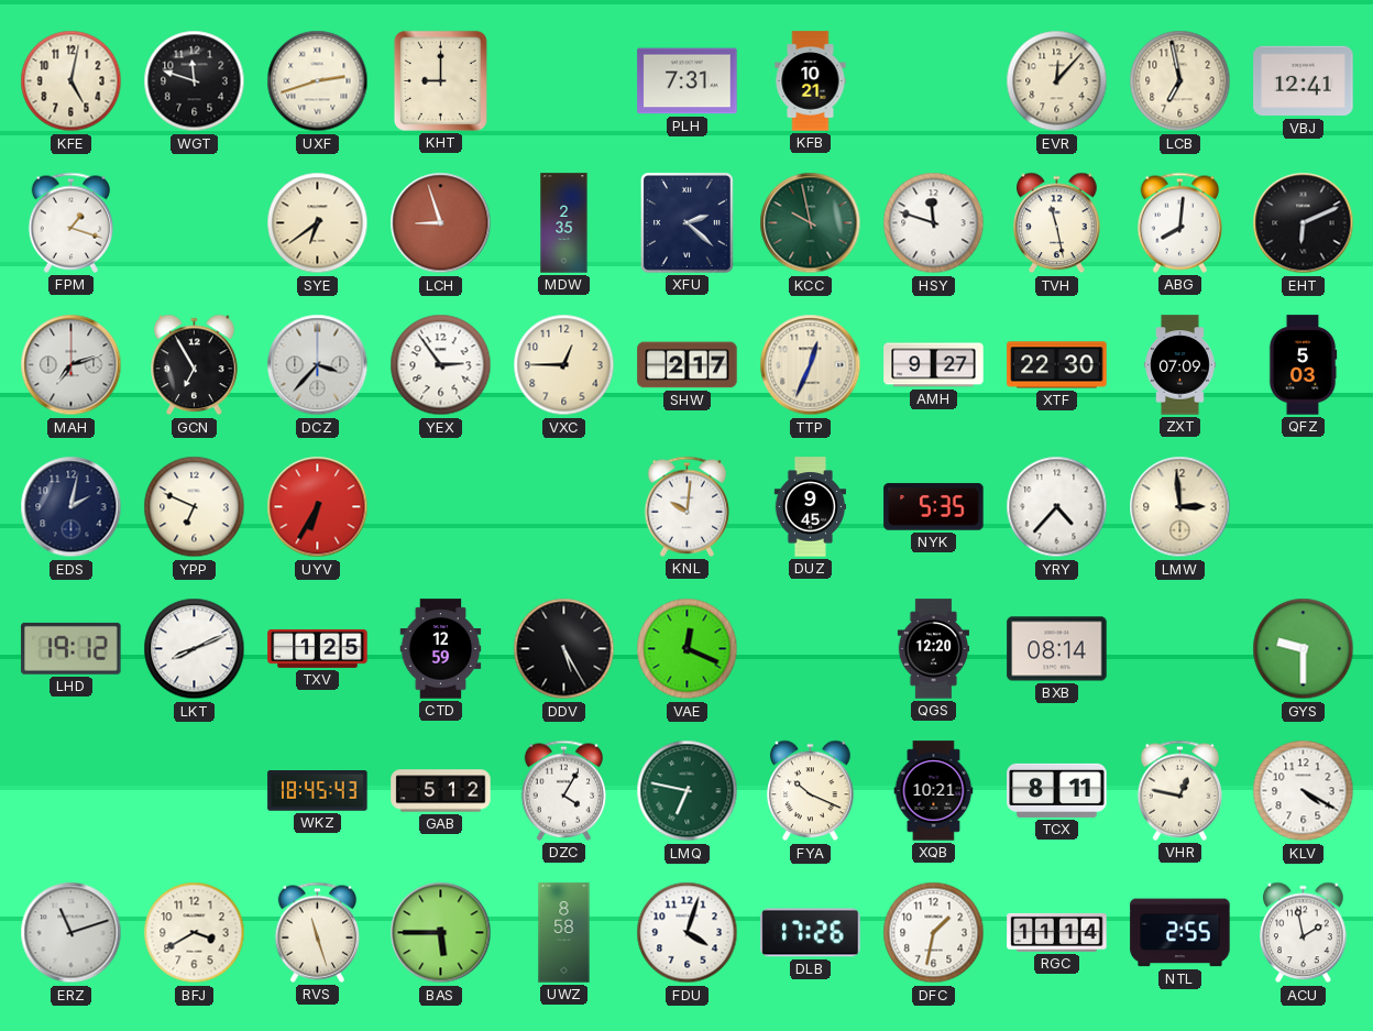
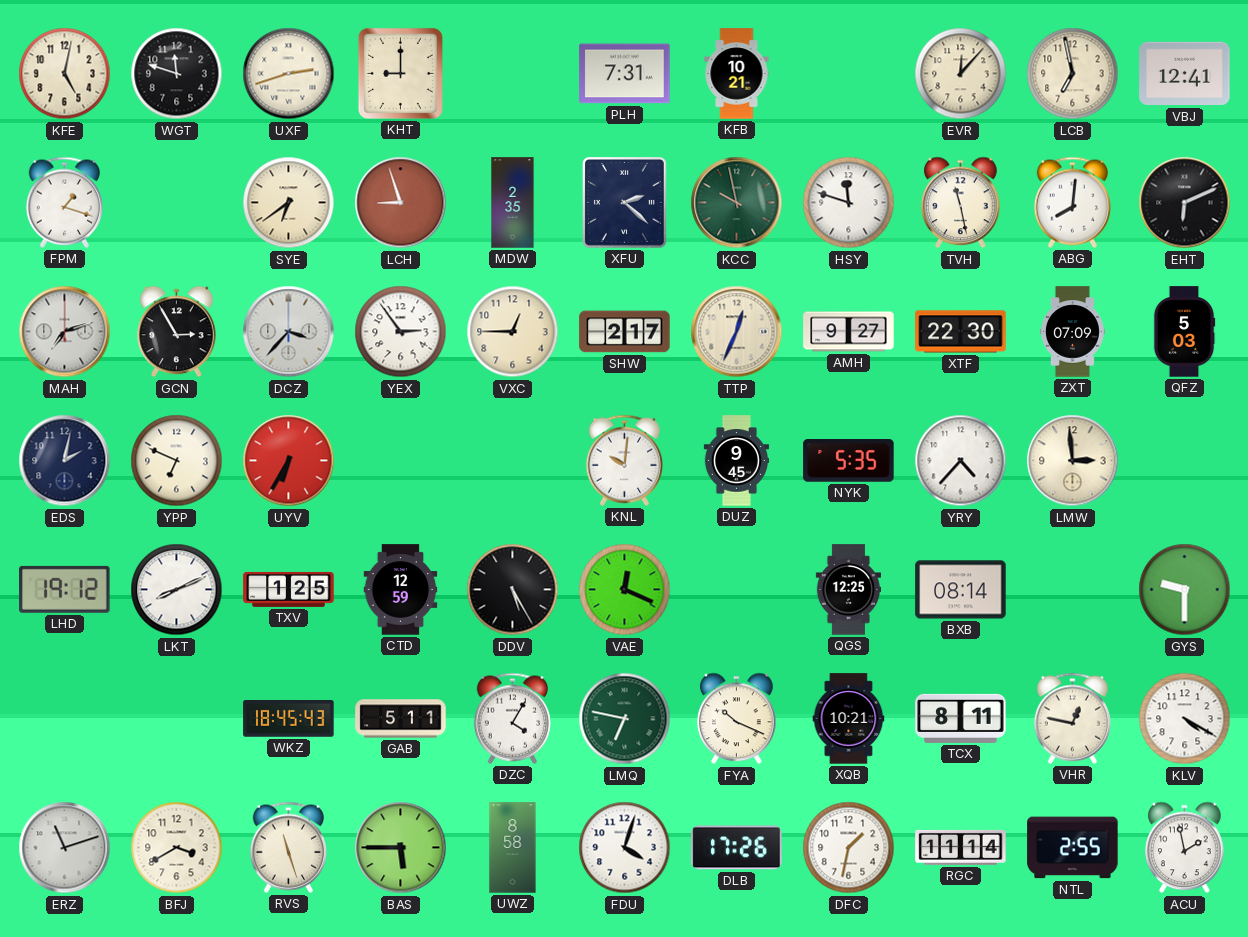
GCN: 6:55 -> 2:55
QGS: 12:20 -> 12:25
GAB: 5:12 -> 5:11
